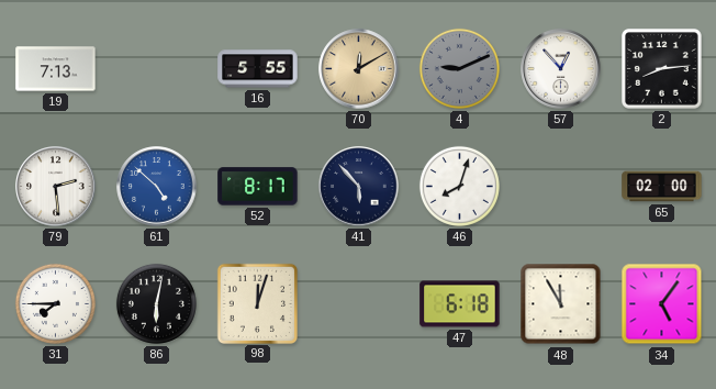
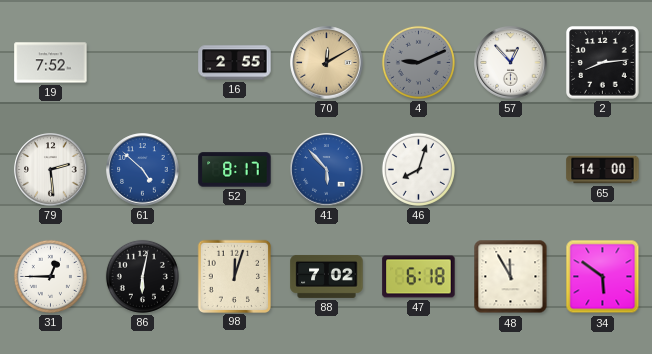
19: 7:13 -> 7:52
16: 5:55 -> 2:55
41 dial: navy -> blue
65: 02:00 -> 14:00
31: 7:45 -> 12:45
88: none -> 7:02
34: 5:06 -> 5:51
